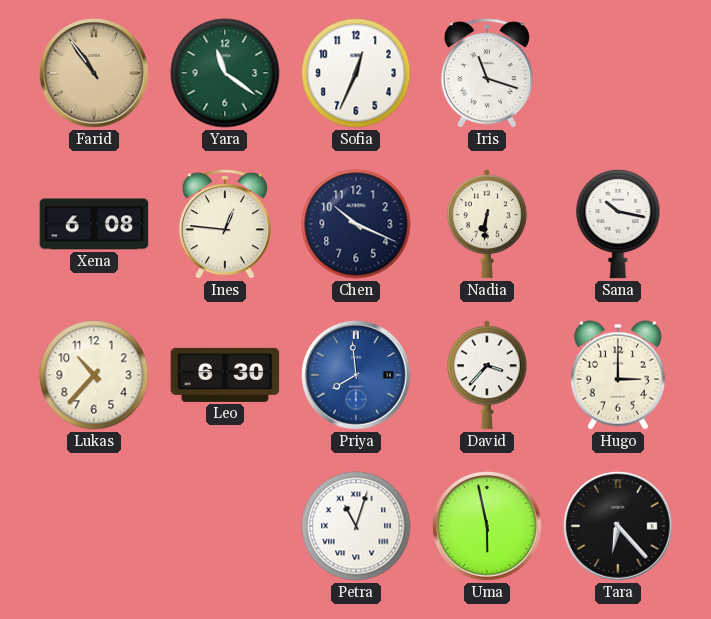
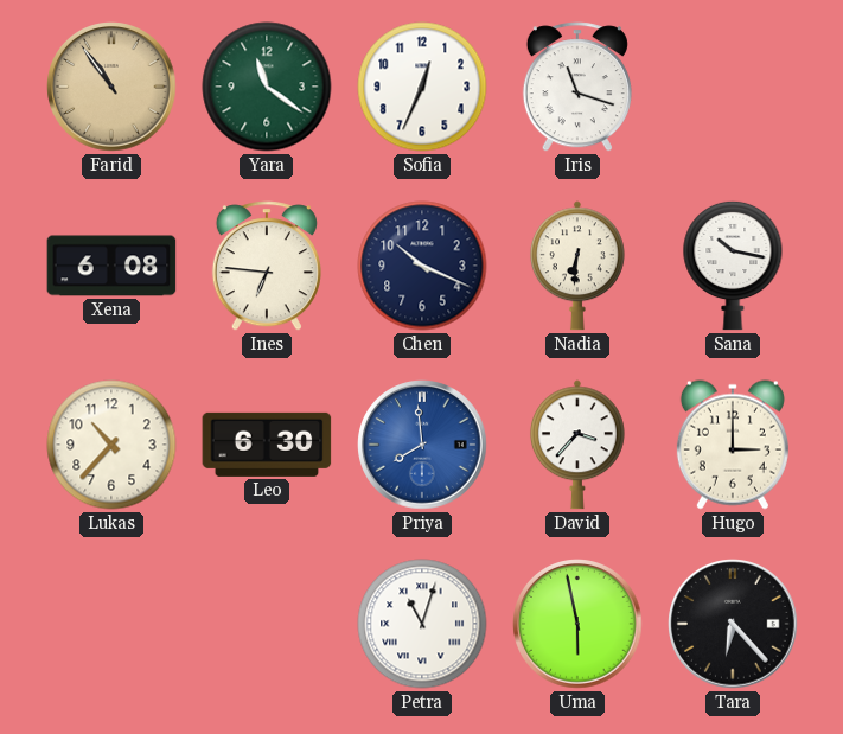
Ines: 12:46 -> 6:46
